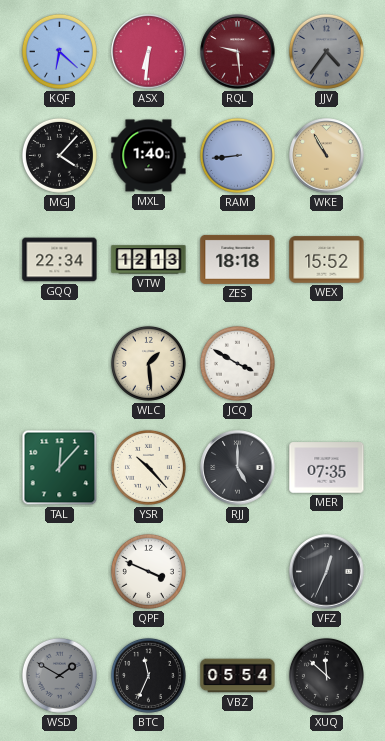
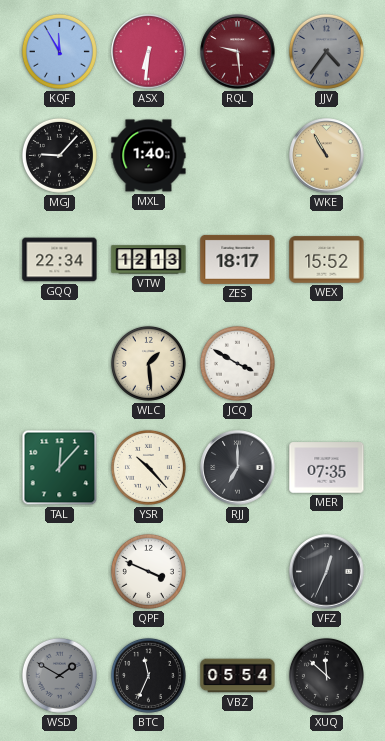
KQF: 6:22 -> 11:55
MGJ: 4:07 -> 9:07
RAM: 8:44 -> none
ZES: 18:18 -> 18:17
RJJ: 5:00 -> 7:00
